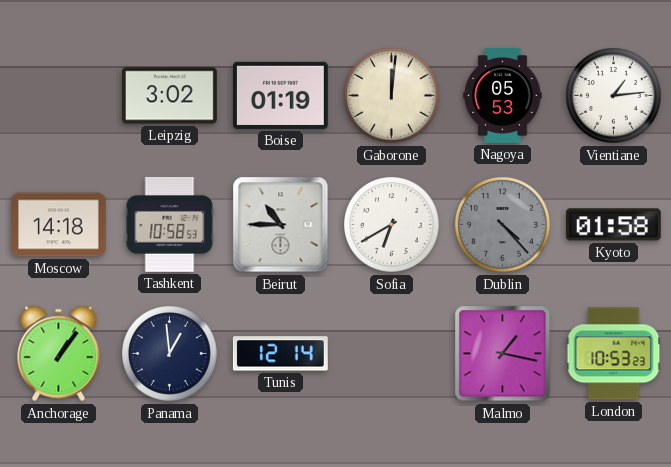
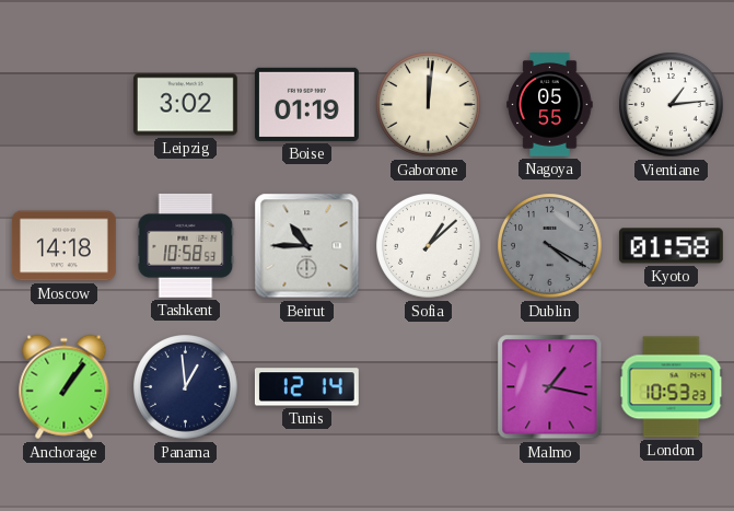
Nagoya: 05:53 -> 05:55
Sofia: 6:40 -> 1:08
Dublin: 4:23 -> 4:20
